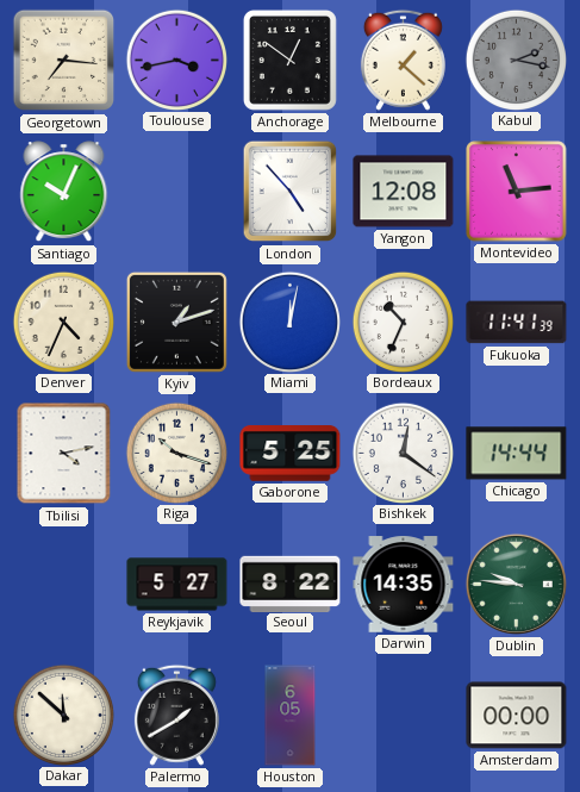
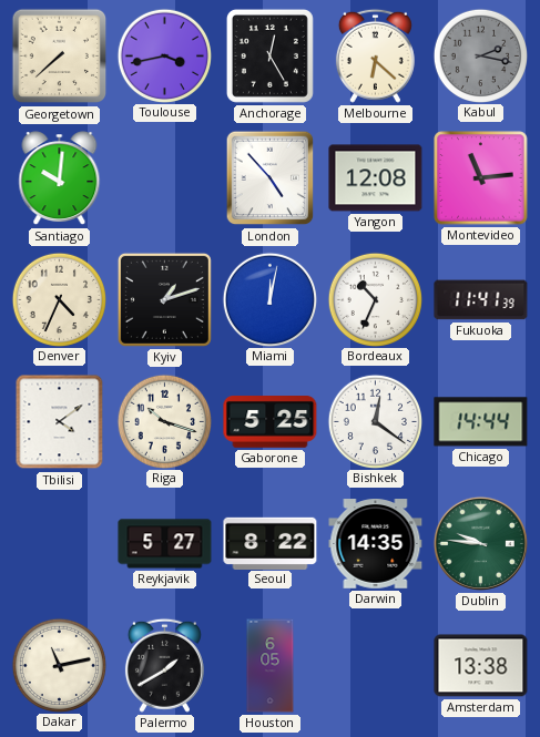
Georgetown: 7:16 -> 7:38
Anchorage: 12:51 -> 12:25
Melbourne: 1:22 -> 6:22
Santiago: 10:04 -> 10:01
Tbilisi: 4:13 -> 4:09
Dakar: 11:52 -> 11:13
Amsterdam: 00:00 -> 13:38
